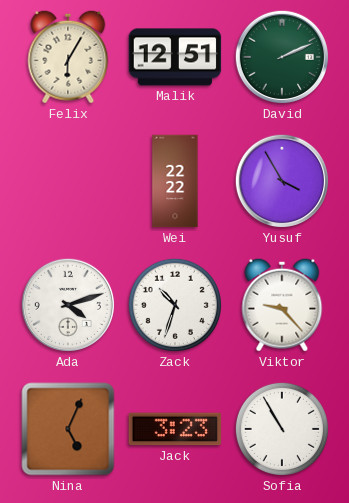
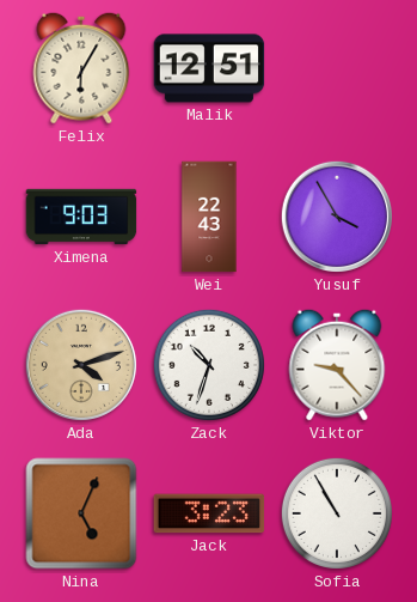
David: 2:11 -> none
Ximena: none -> 9:03
Wei: 22:22 -> 22:43
Ada dial: white -> champagne
